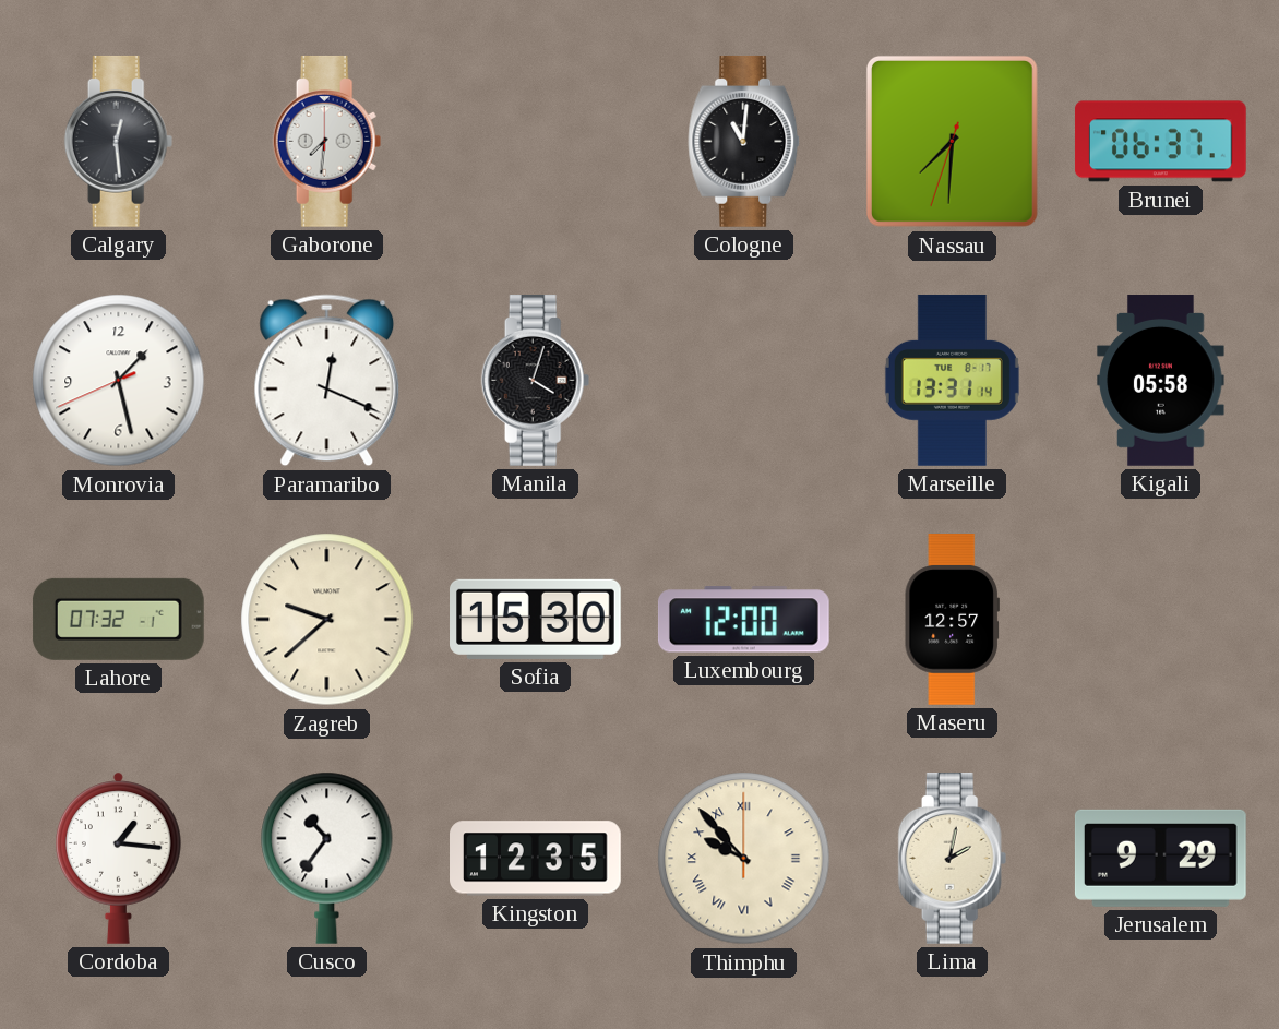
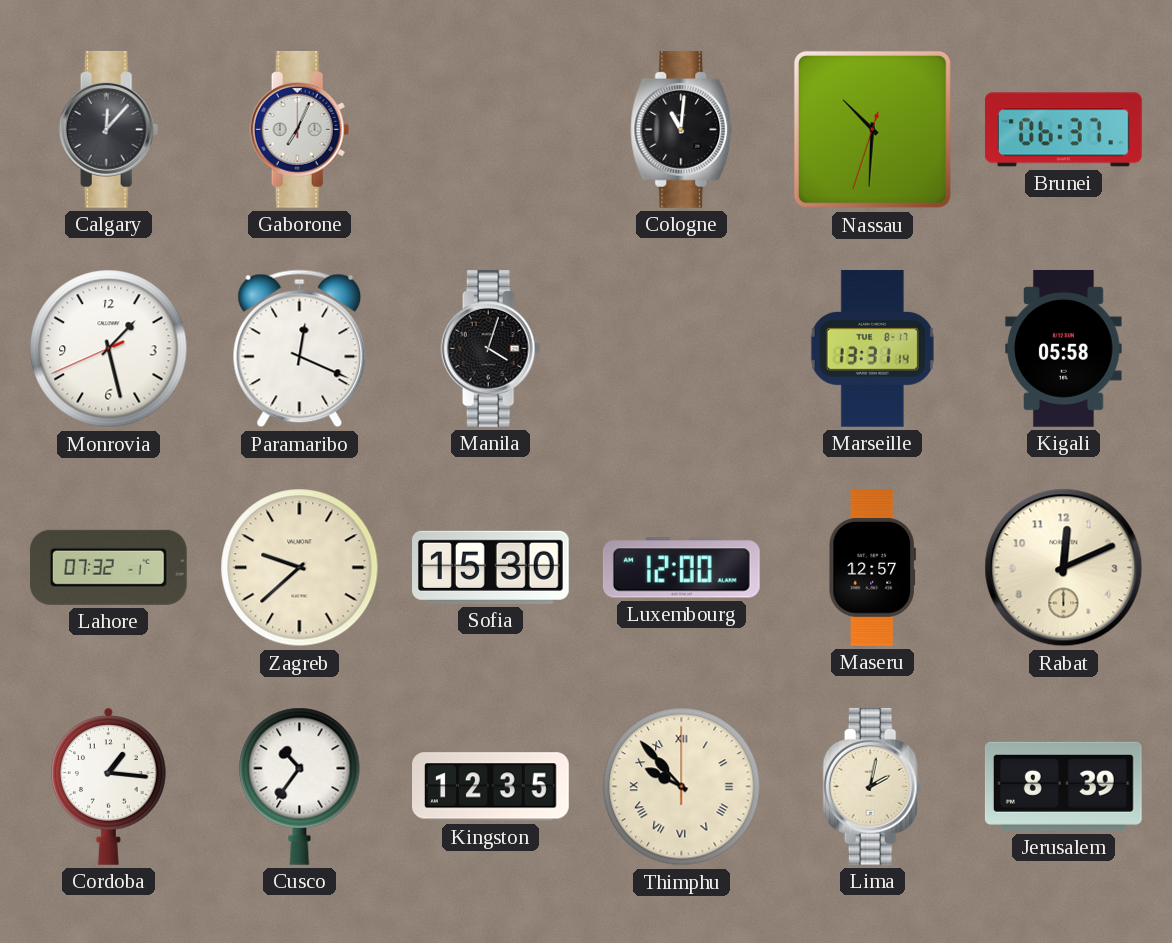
Calgary: 12:29 -> 12:07
Gaborone: 7:31 -> 7:04
Nassau: 7:30 -> 10:30
Rabat: none -> 12:11
Jerusalem: 9:29 -> 8:39
